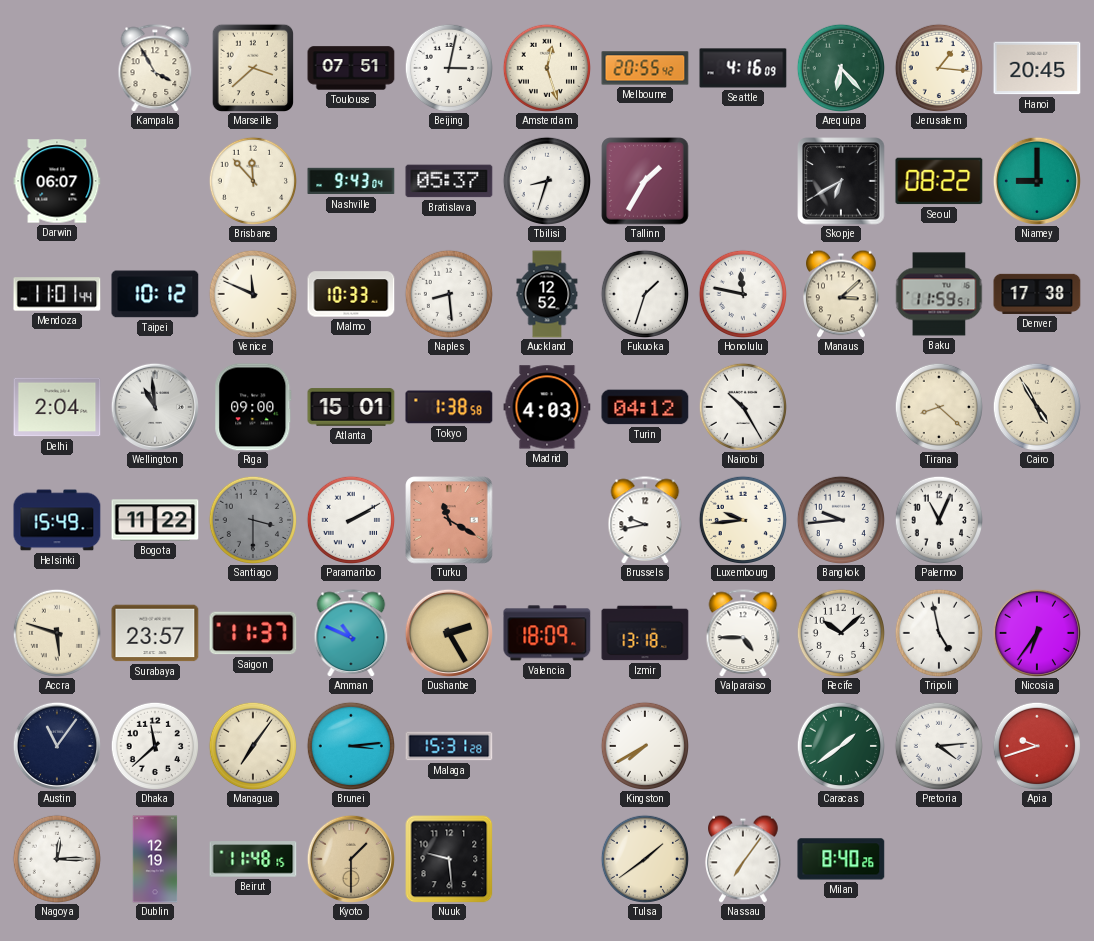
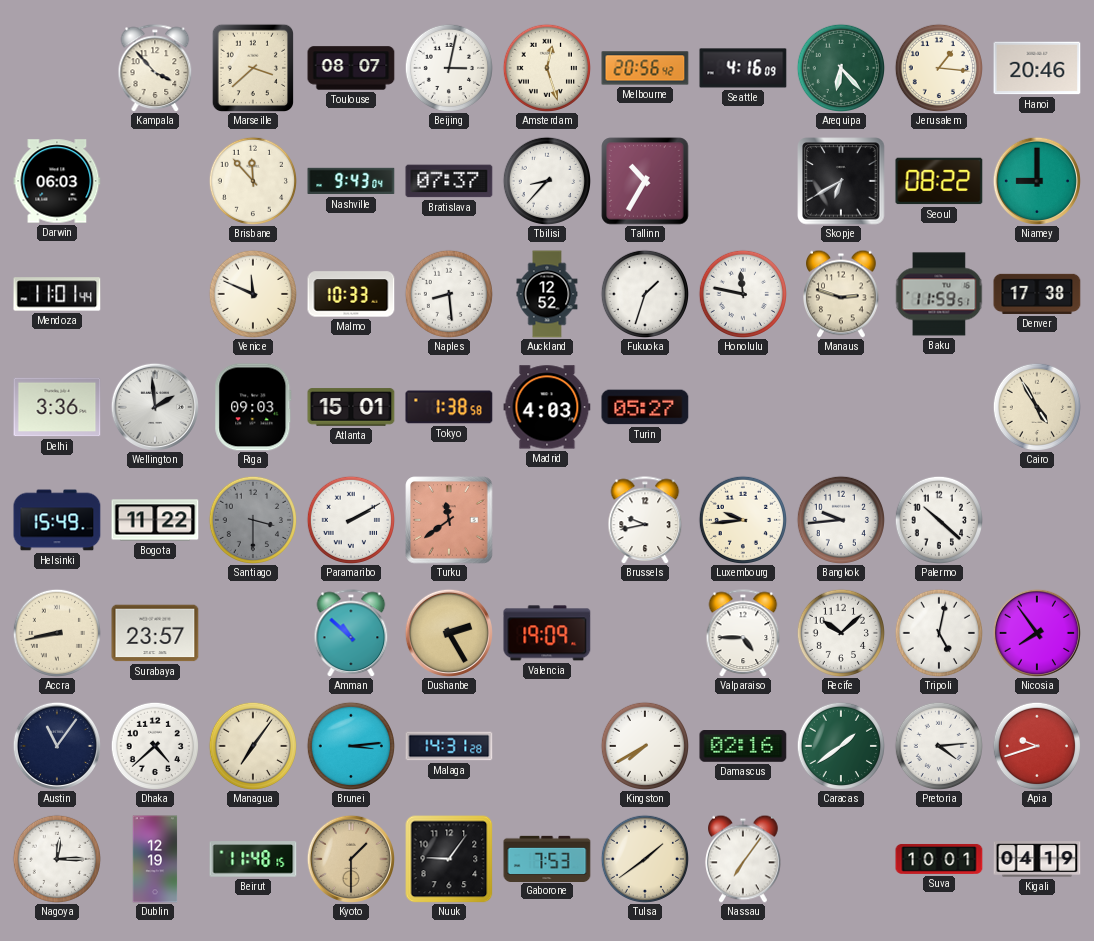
Kampala: 3:55 -> 3:53
Toulouse: 07:51 -> 08:07
Melbourne: 20:55 -> 20:56
Hanoi: 20:45 -> 20:46
Darwin: 06:07 -> 06:03
Bratislava: 05:37 -> 07:37
Tbilisi: 8:33 -> 8:37
Tallinn: 1:35 -> 10:35
Taipei: 10:12 -> none
Manaus: 3:08 -> 2:48
Delhi: 2:04 -> 3:36
Wellington: 10:59 -> 1:59
Riga: 09:00 -> 09:03
Turin: 04:12 -> 05:27
Nairobi: 10:25 -> none
Tirana: 8:22 -> none
Turku: 11:20 -> 11:39
Palermo: 11:04 -> 10:22
Accra: 5:48 -> 8:43
Saigon: 11:37 -> none
Amman: 10:49 -> 10:52
Valencia: 18:09 -> 19:09
Izmir: 13:18 -> none
Tripoli: 4:58 -> 5:02
Nicosia: 6:36 -> 7:54
Dhaka: 11:38 -> 4:38
Malaga: 15:31 -> 14:31
Damascus: none -> 02:16
Nuuk: 9:29 -> 9:06
Gaborone: none -> 7:53
Milan: 8:40 -> none
Suva: none -> 10:01
Kigali: none -> 04:19
